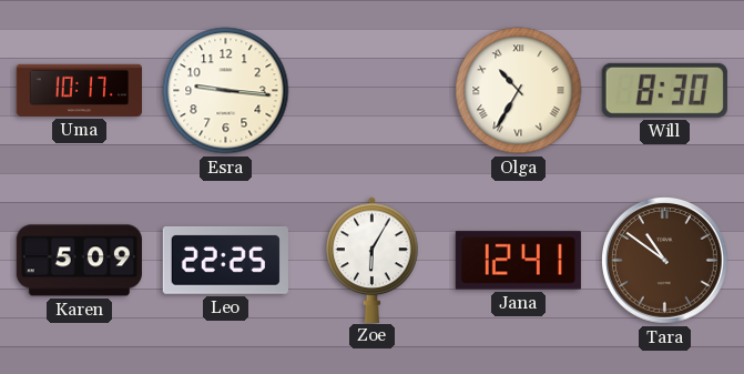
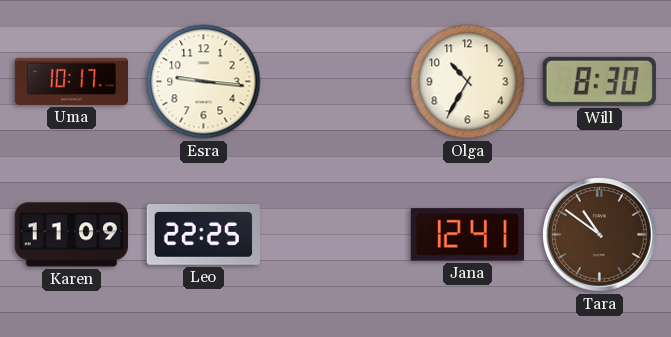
Olga numerals: Roman -> Arabic
Karen: 5:09 -> 11:09
Zoe: 6:05 -> none
